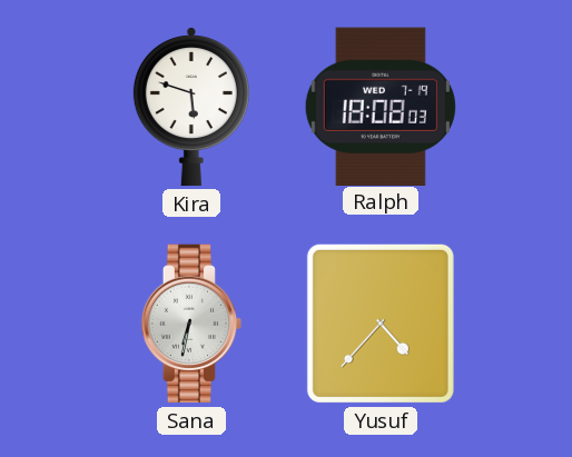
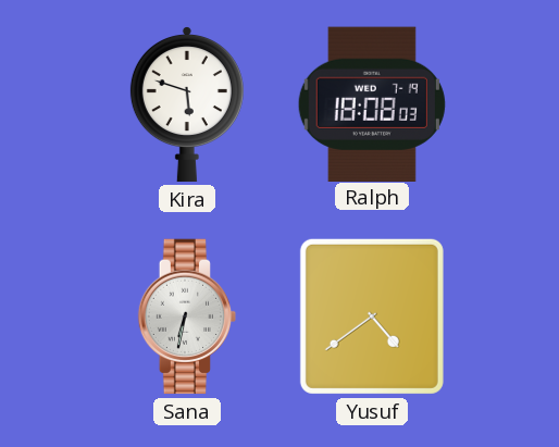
Yusuf: 4:37 -> 4:39
